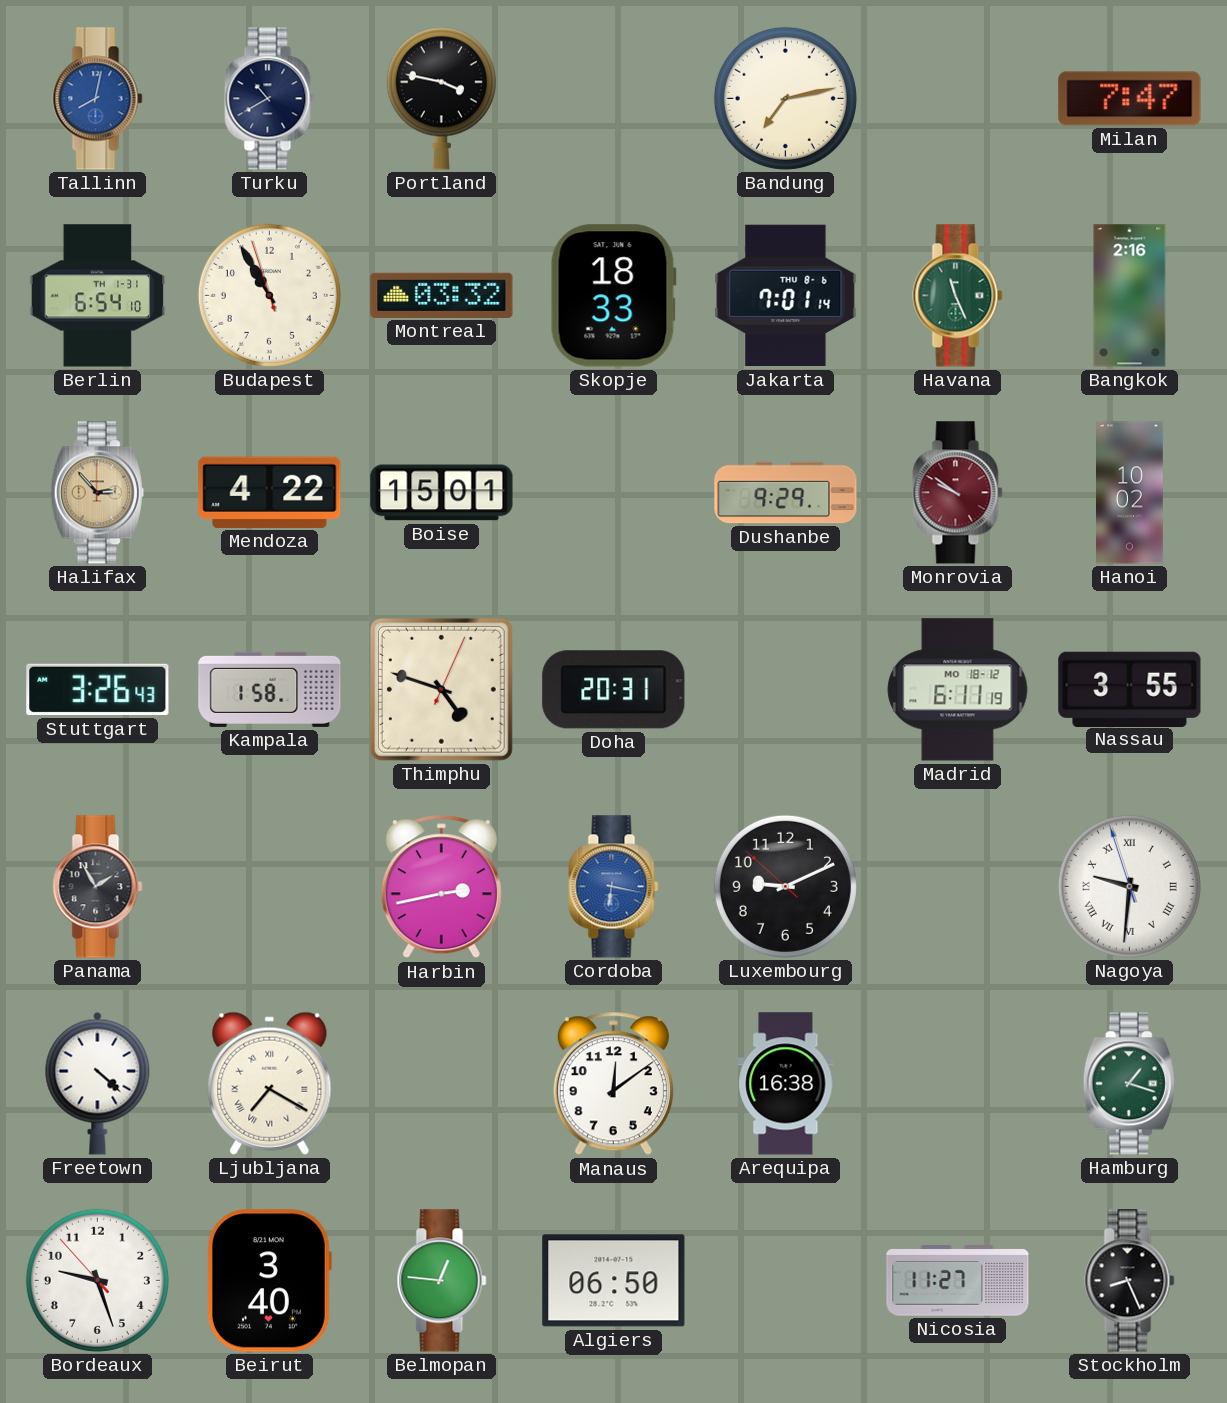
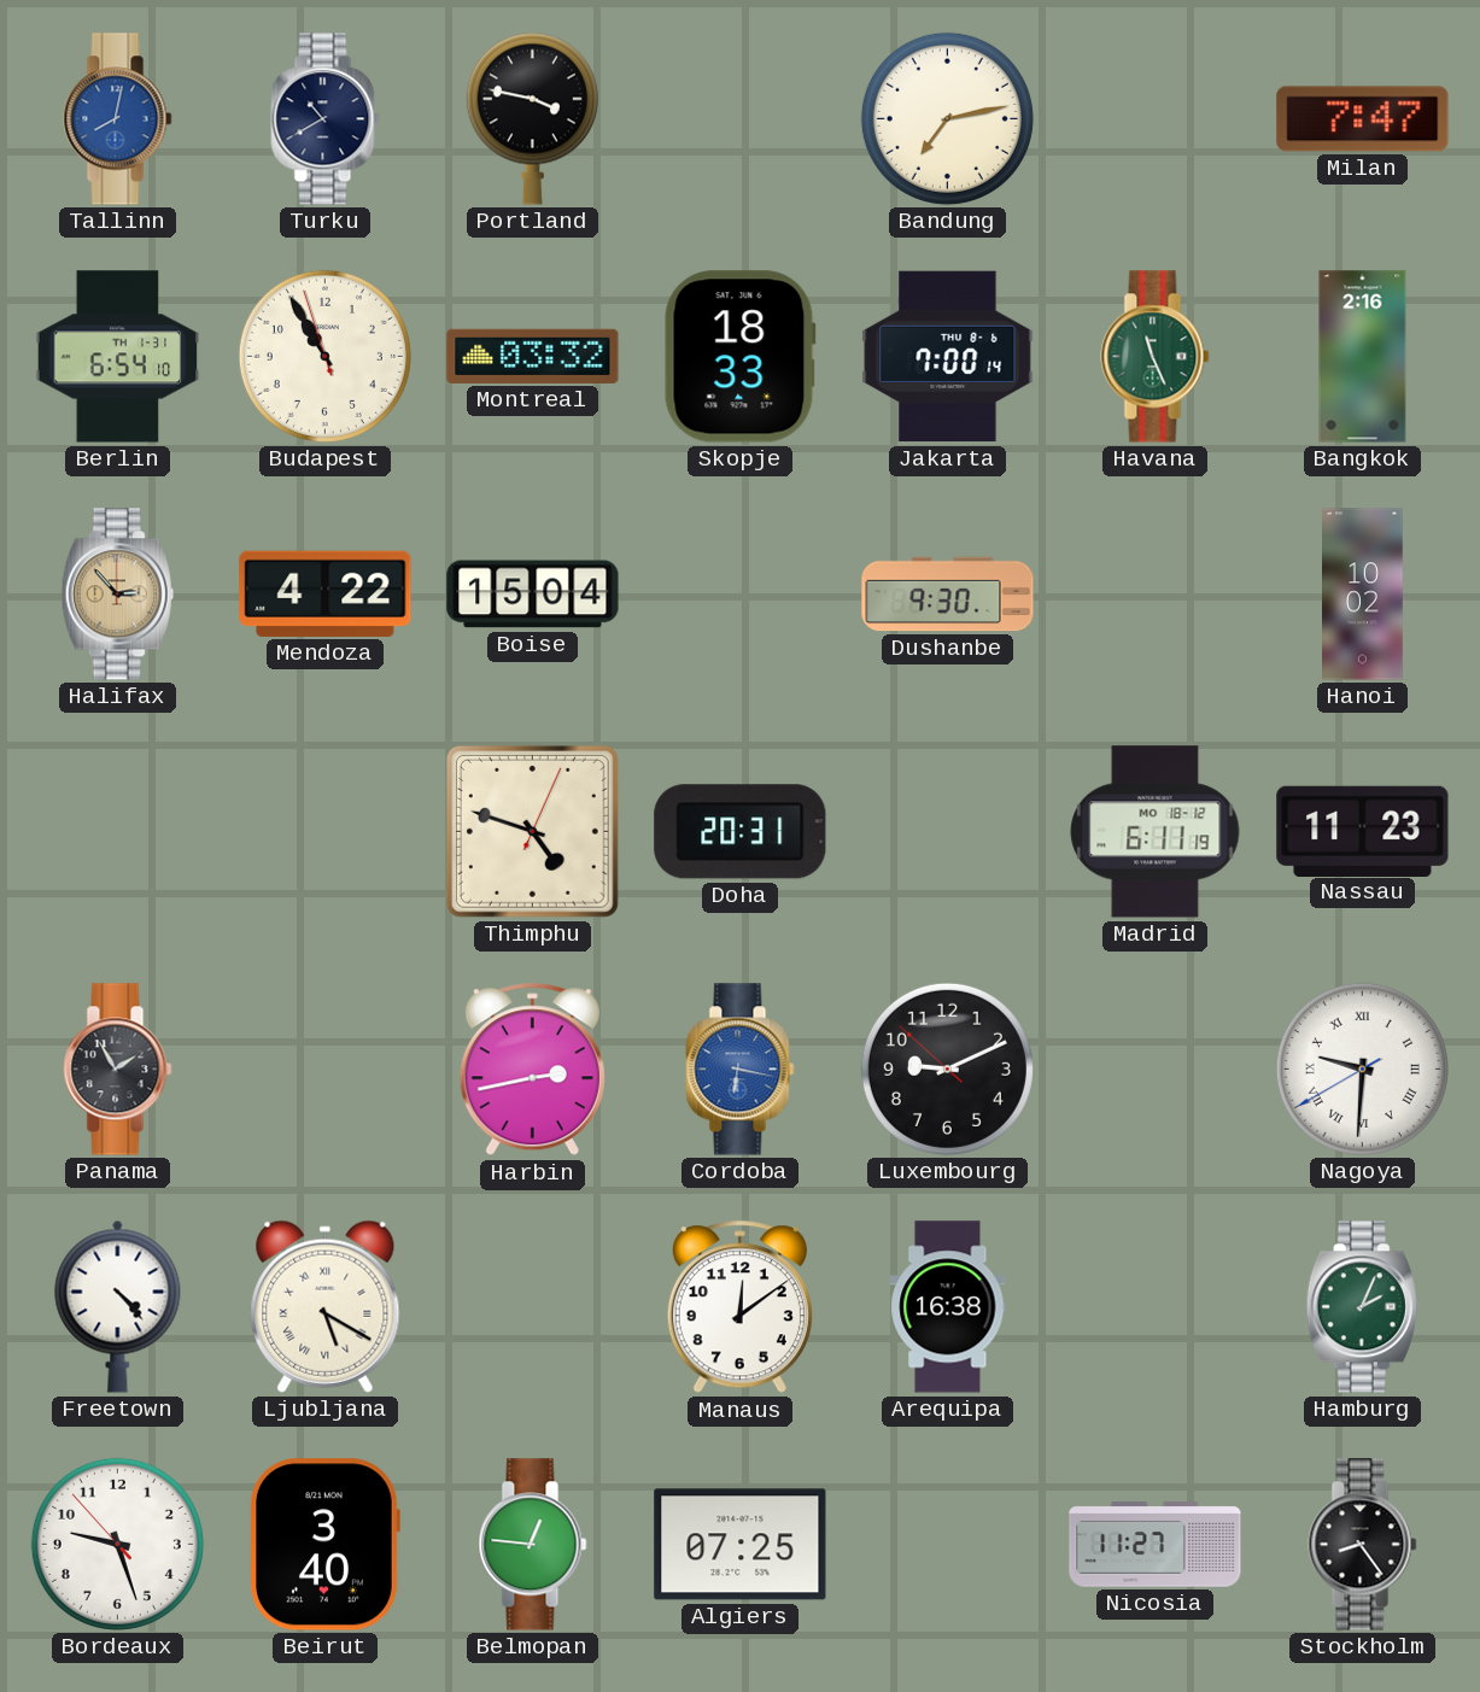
Jakarta: 7:01 -> 7:00
Boise: 15:01 -> 15:04
Dushanbe: 9:29 -> 9:30
Monrovia: 9:51 -> none
Stuttgart: 3:26 -> none
Kampala: 1:58 -> none
Nassau: 3:55 -> 11:23
Nagoya: 9:30:57 -> 9:30:40
Freetown: 4:22 -> 4:23
Ljubljana: 7:20 -> 5:20
Hamburg: 1:18 -> 2:04
Algiers: 06:50 -> 07:25
Stockholm: 8:26 -> 8:24
